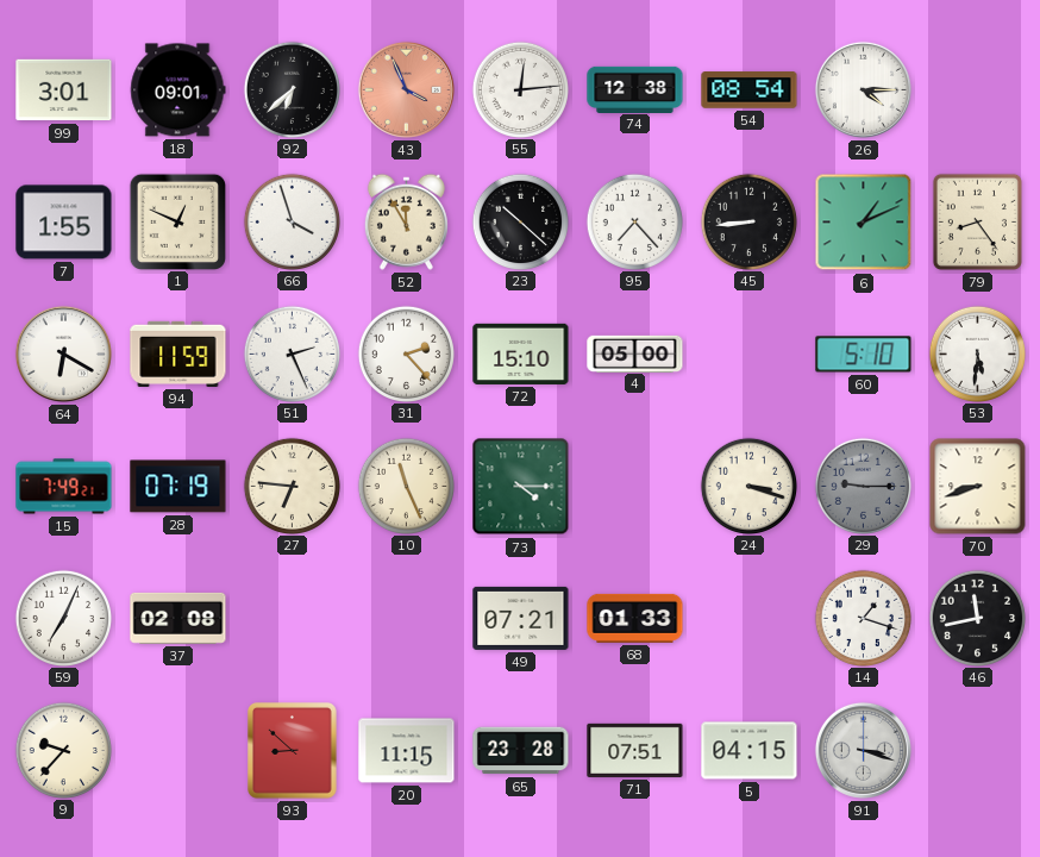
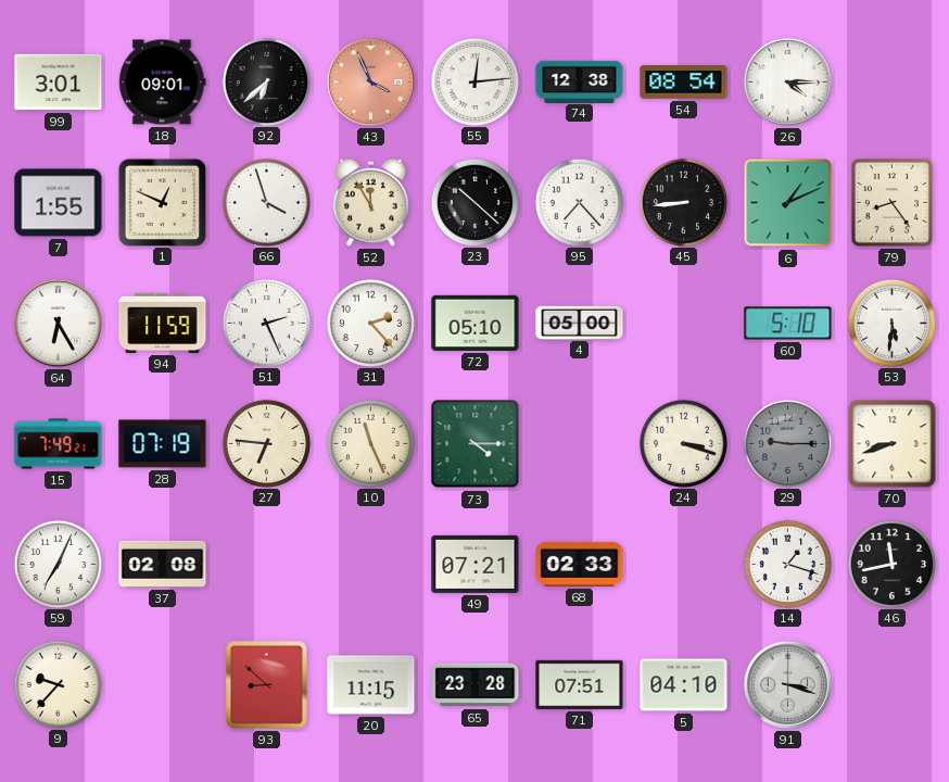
64: 6:20 -> 6:25
72: 15:10 -> 05:10
68: 01:33 -> 02:33
5: 04:15 -> 04:10
